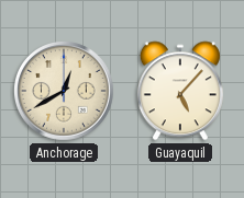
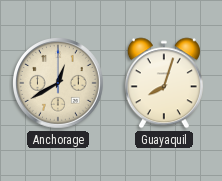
Guayaquil: 5:07 -> 8:03
